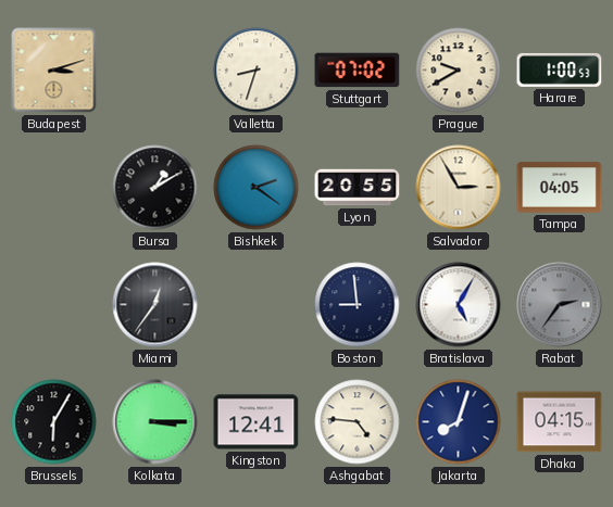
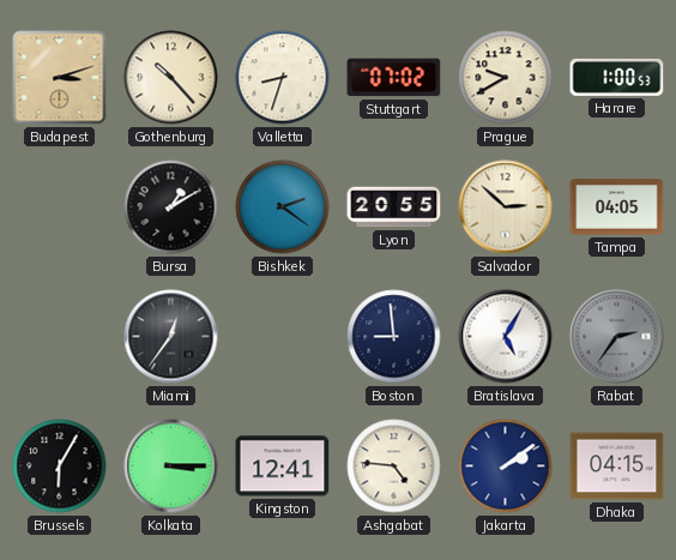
Gothenburg: none -> 10:23
Salvador: 2:55 -> 2:52
Jakarta: 8:03 -> 2:09
